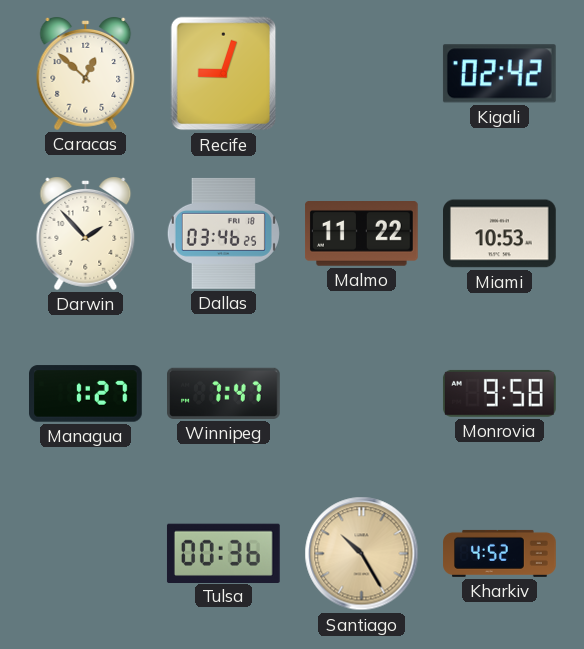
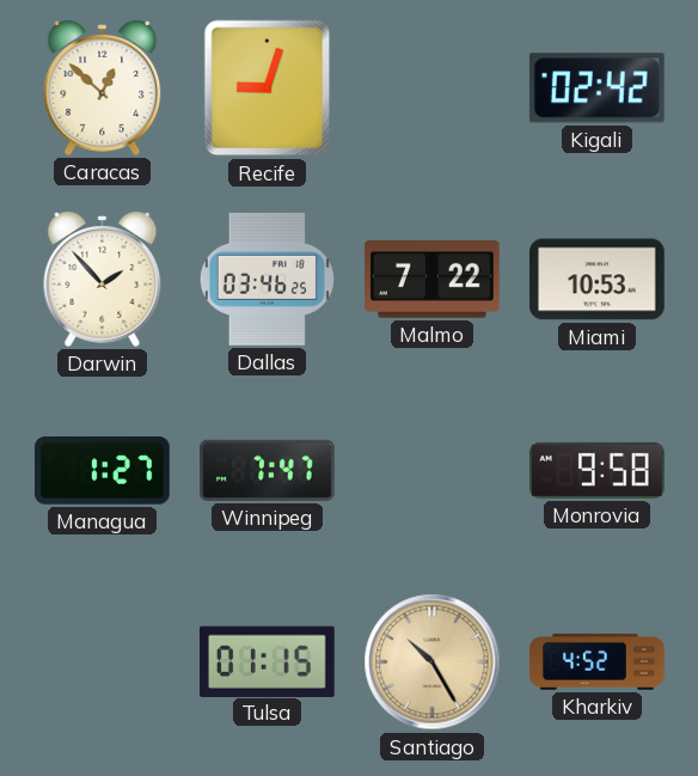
Malmo: 11:22 -> 7:22
Tulsa: 00:36 -> 01:15
